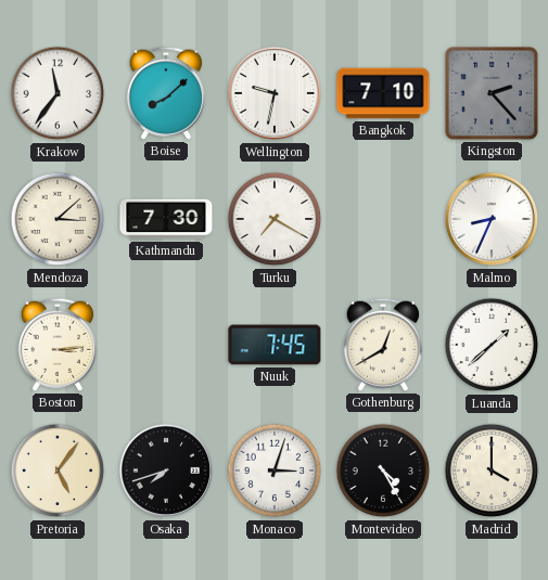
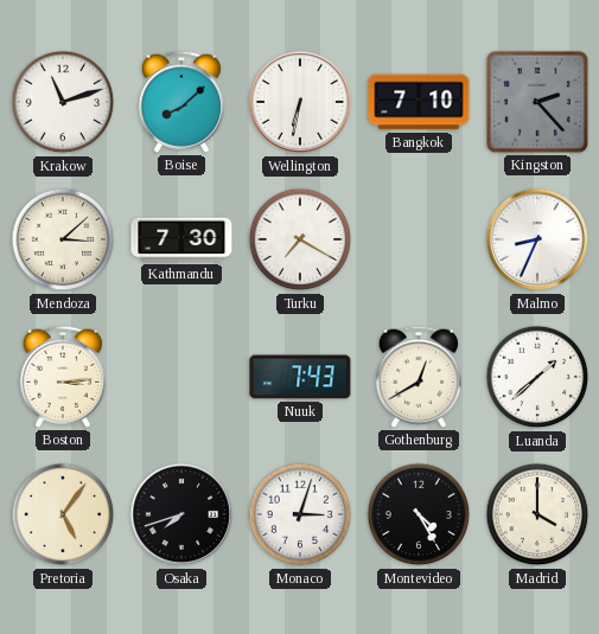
Krakow: 11:36 -> 11:12
Wellington: 9:32 -> 6:32
Nuuk: 7:45 -> 7:43
